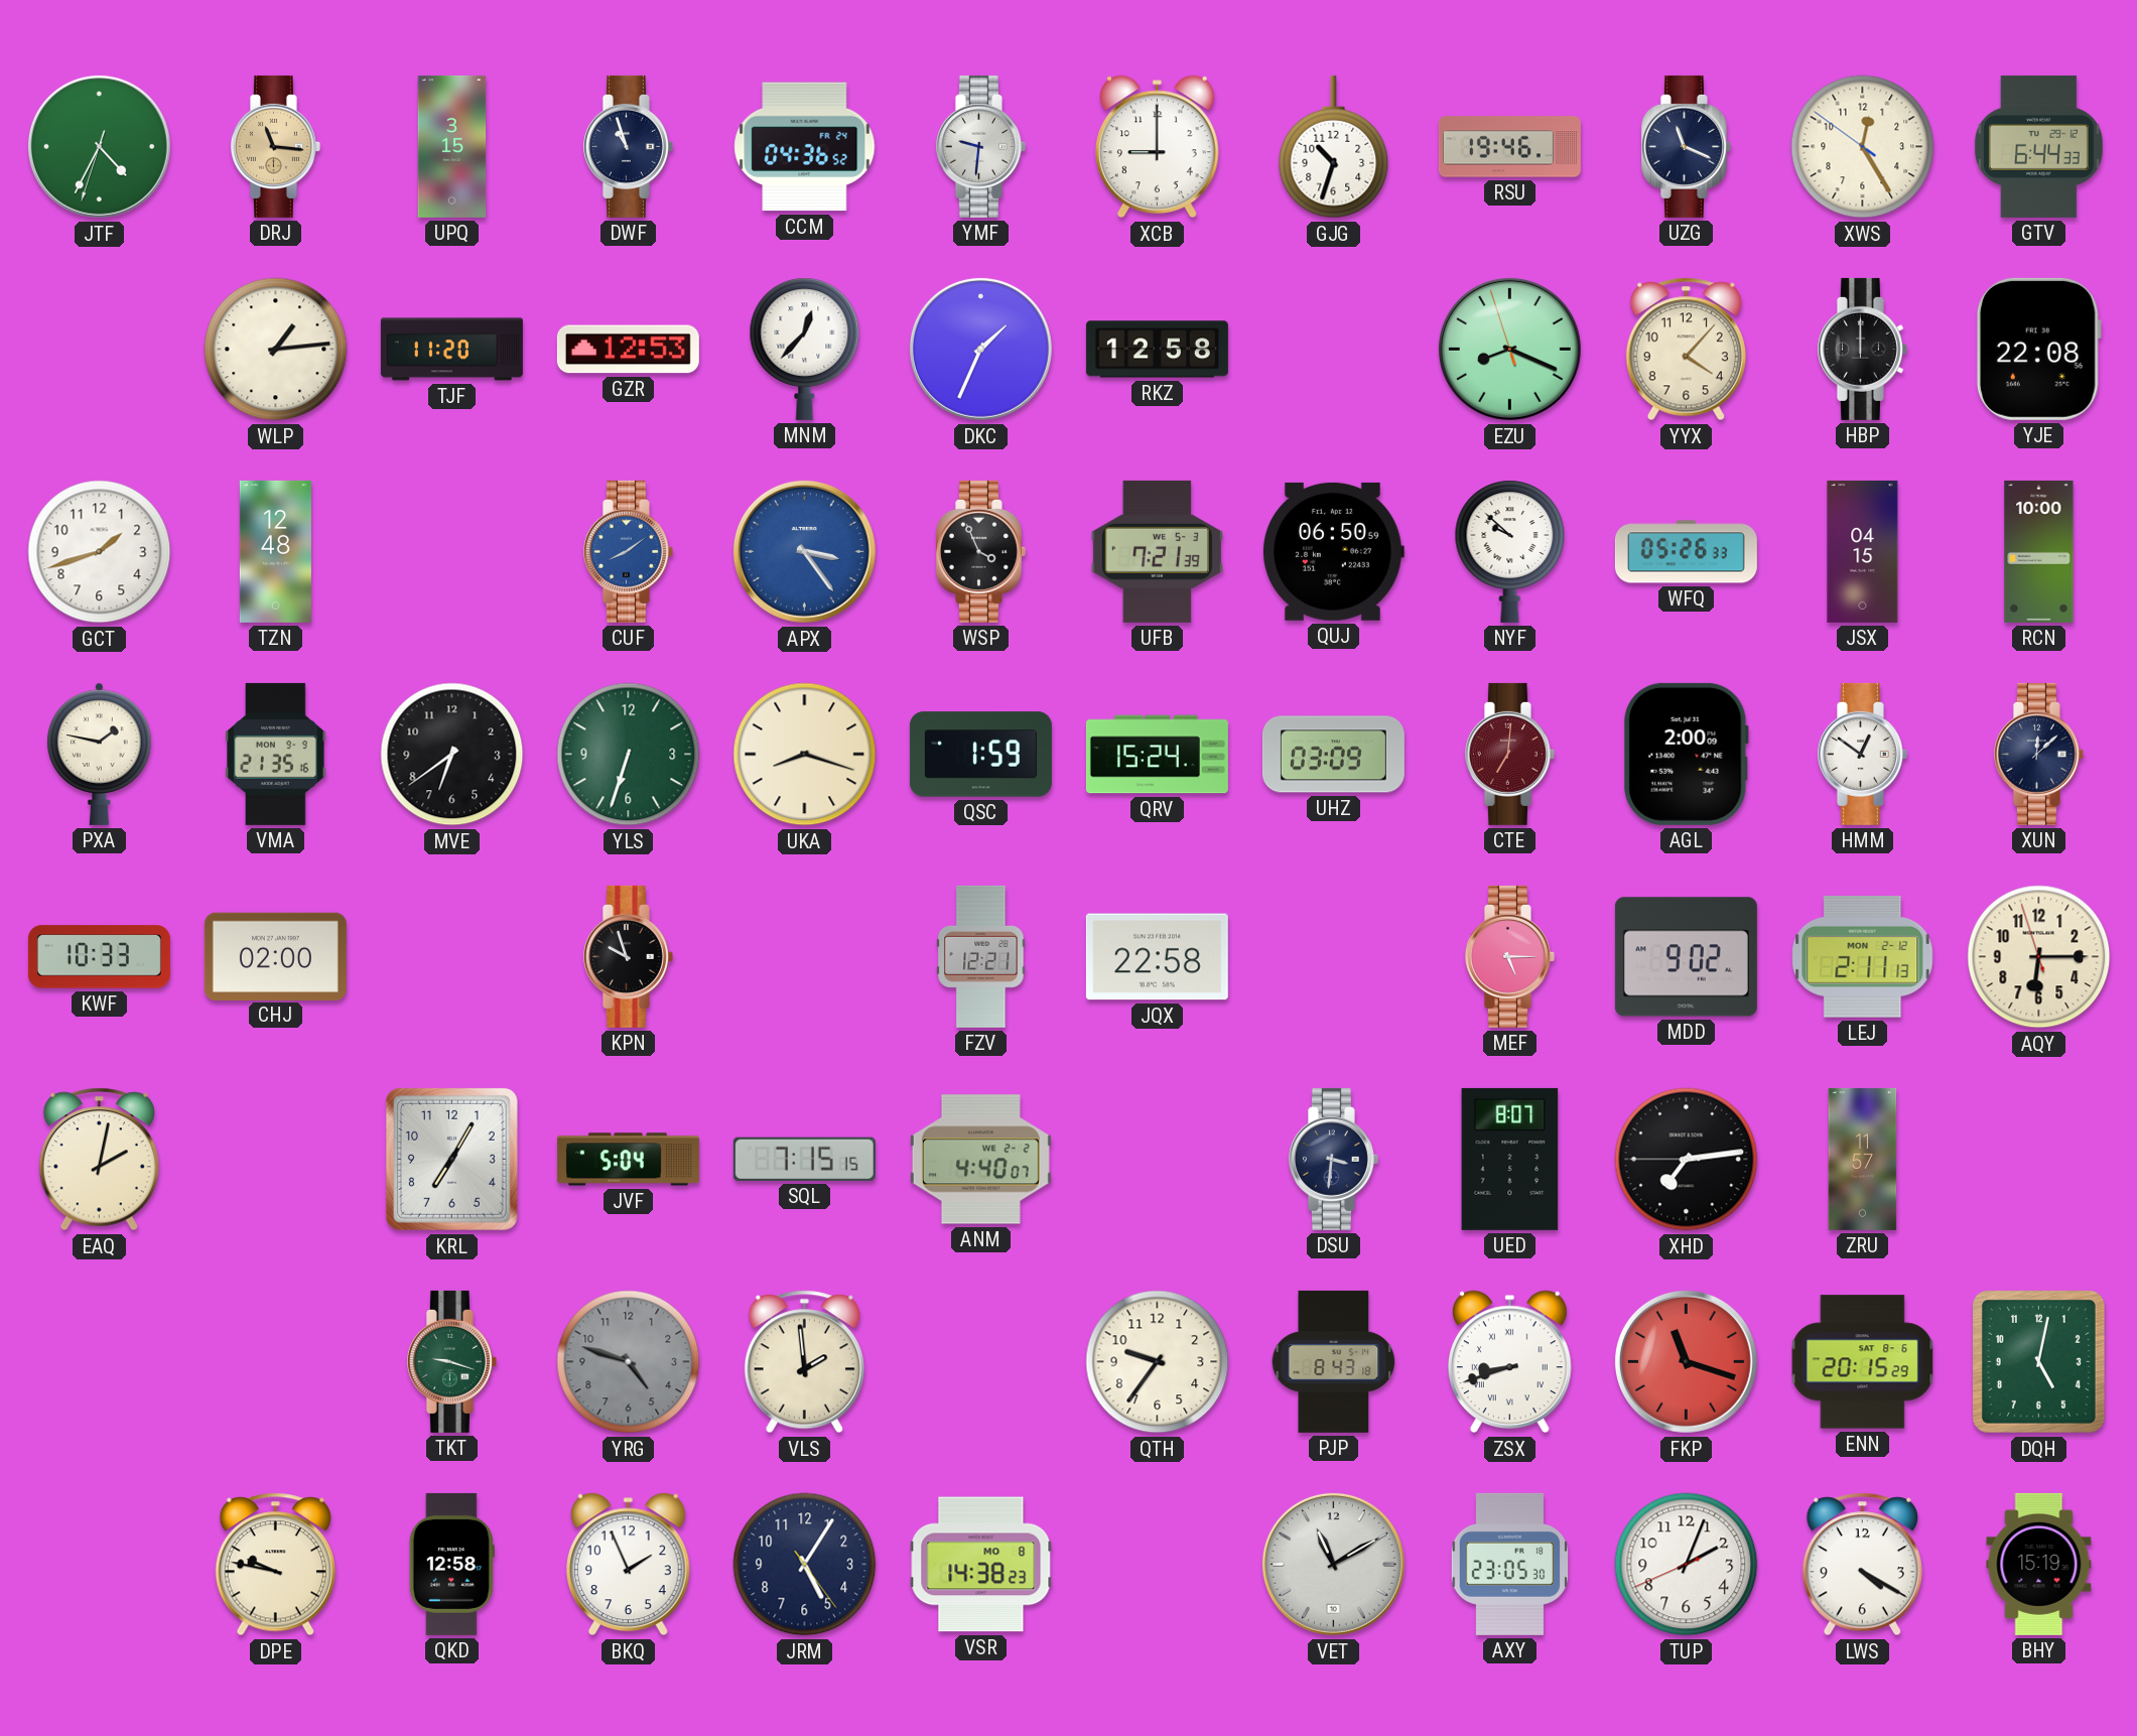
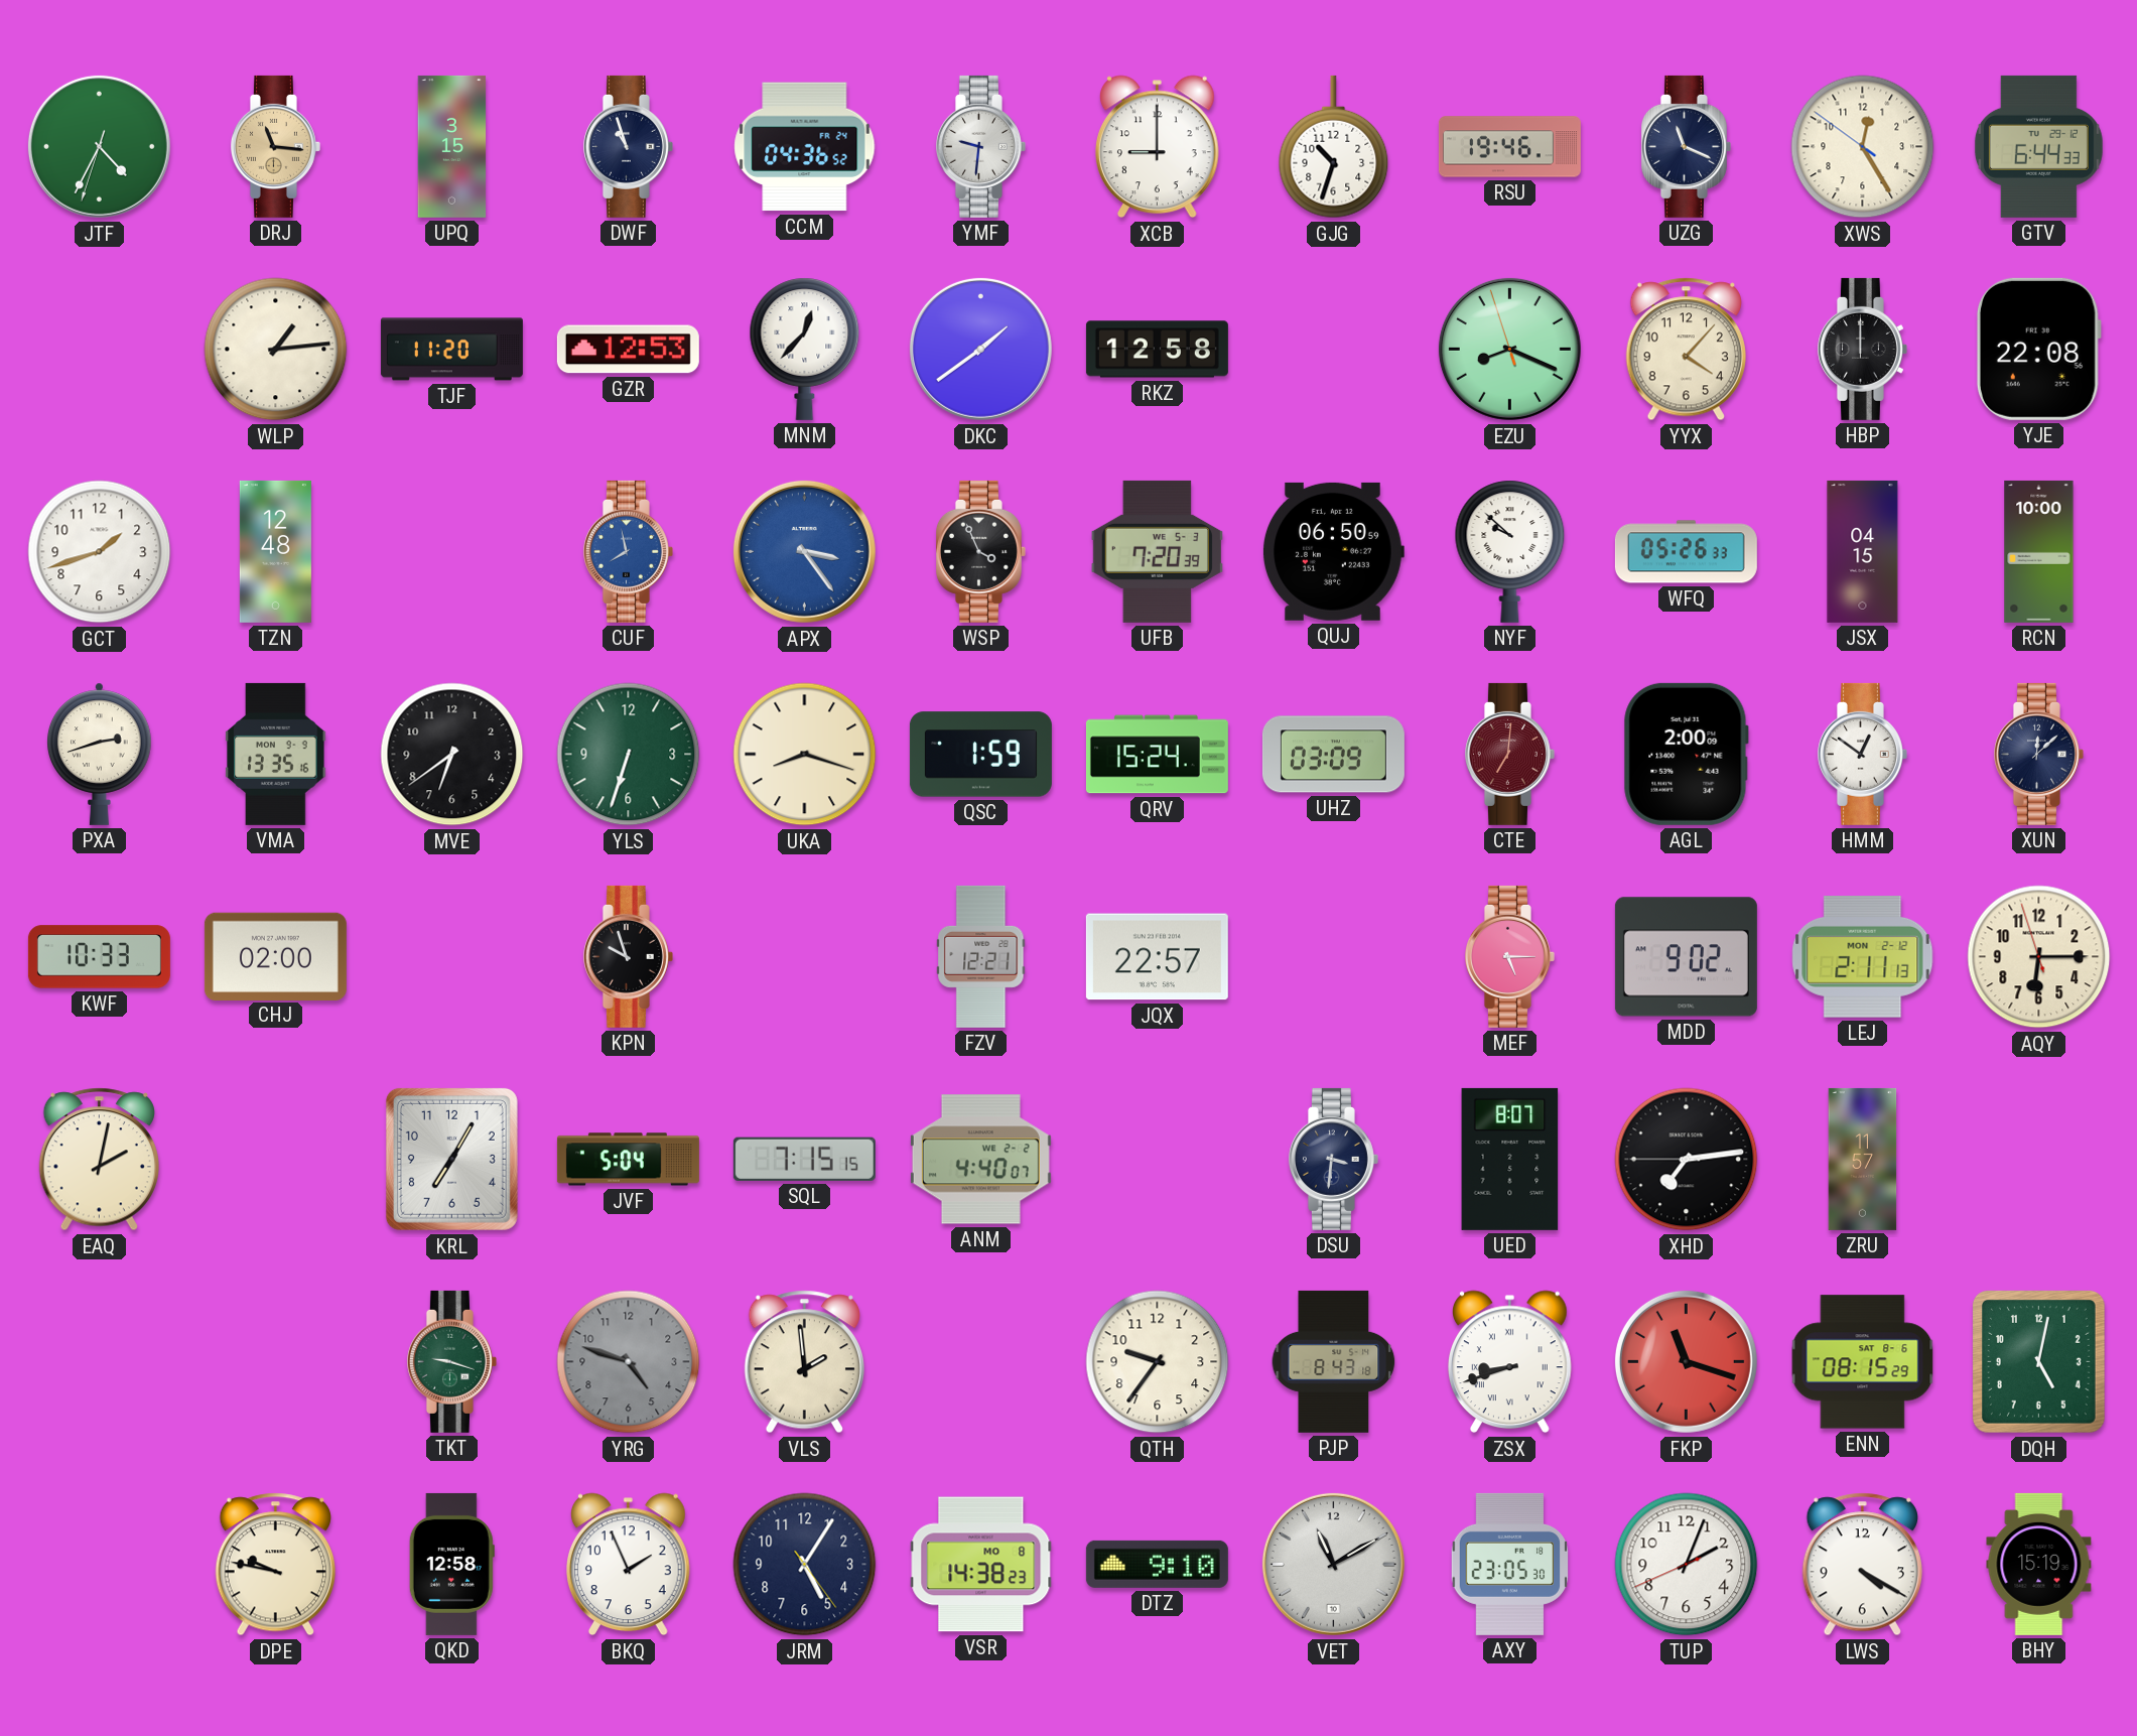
DKC: 1:34 -> 1:39
CUF: 8:09 -> 7:58
UFB: 7:21 -> 7:20
PXA: 1:47 -> 2:42
VMA: 21:35 -> 13:35
JQX: 22:58 -> 22:57
ENN: 20:15 -> 08:15
DTZ: none -> 9:10
